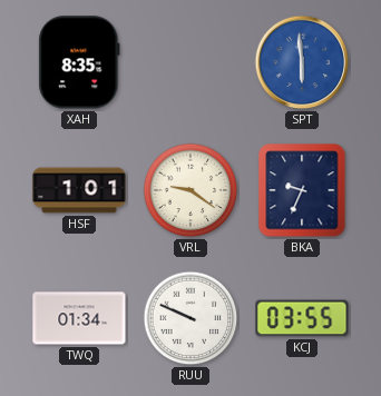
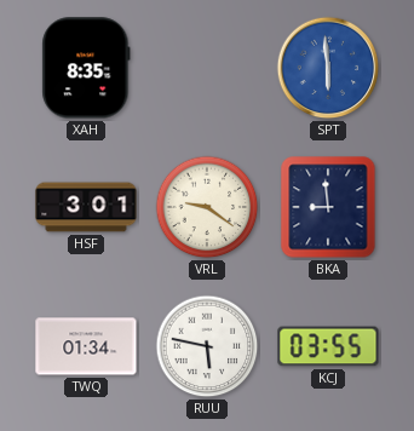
HSF: 1:01 -> 3:01
BKA: 9:34 -> 8:59
RUU: 9:49 -> 5:47
